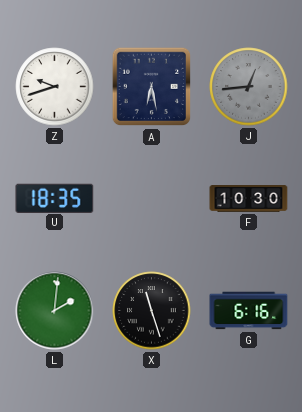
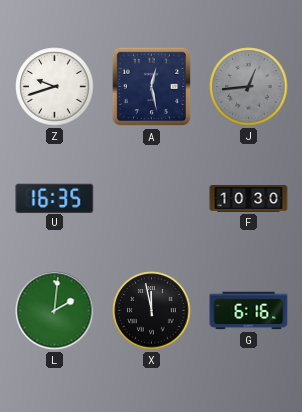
A: 6:28 -> 12:28
U: 18:35 -> 16:35
X: 11:27 -> 11:58
